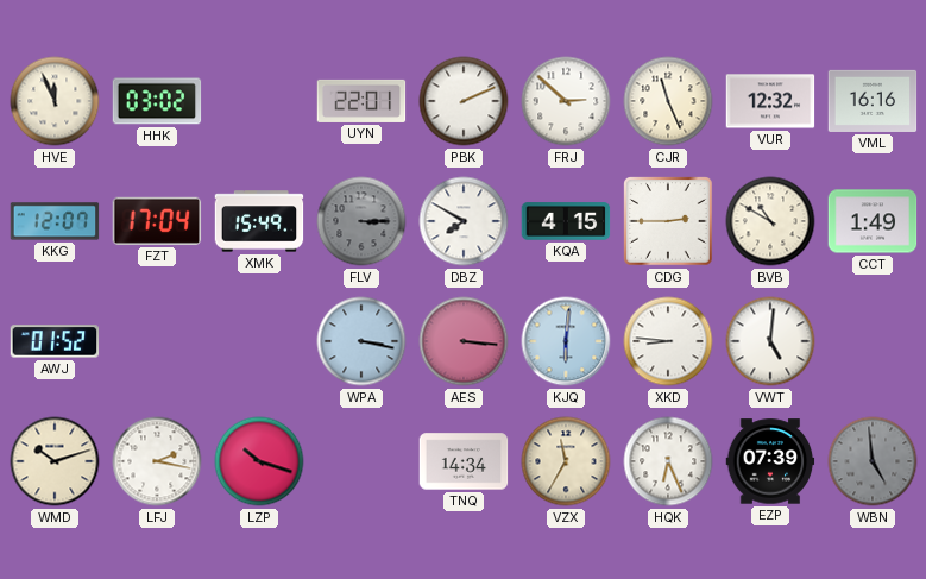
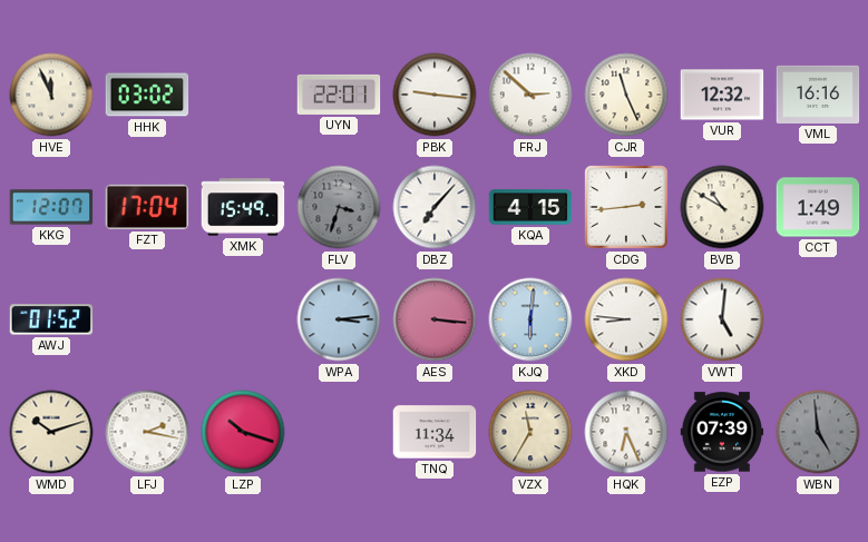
PBK: 2:11 -> 9:16
FLV: 3:15 -> 3:33
DBZ: 7:50 -> 7:07
CDG: 2:45 -> 2:44
WPA: 3:17 -> 3:14
TNQ: 14:34 -> 11:34
